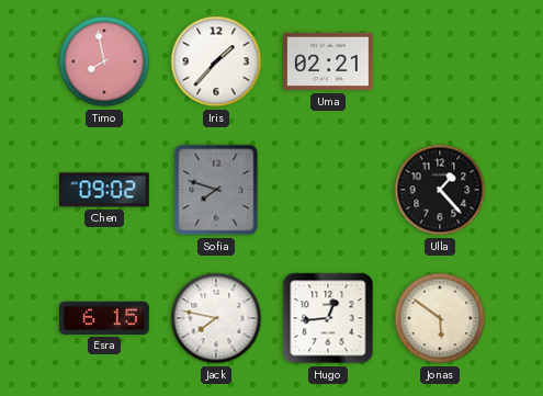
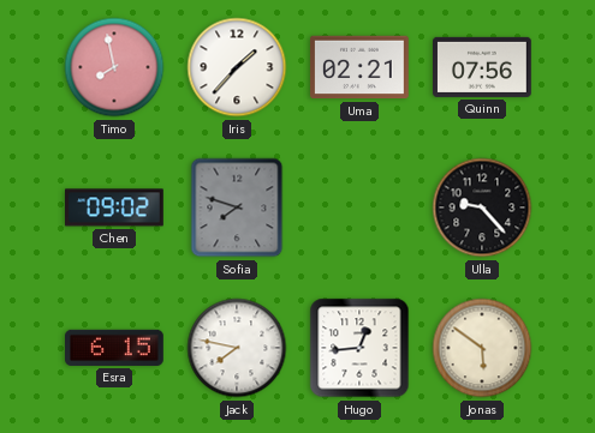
Quinn: none -> 07:56
Ulla: 1:23 -> 9:23
